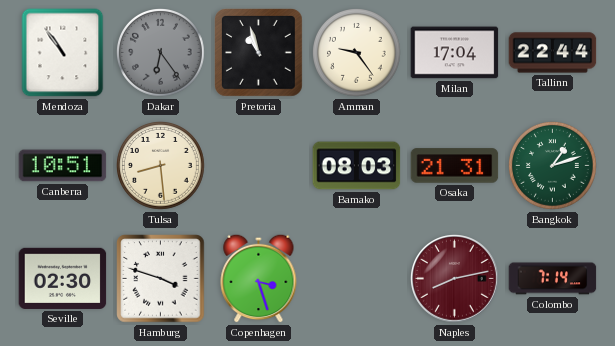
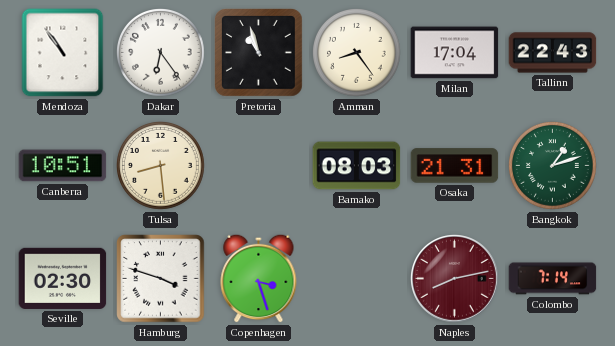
Dakar dial: grey -> white
Amman: 9:24 -> 8:24
Tallinn: 22:44 -> 22:43
